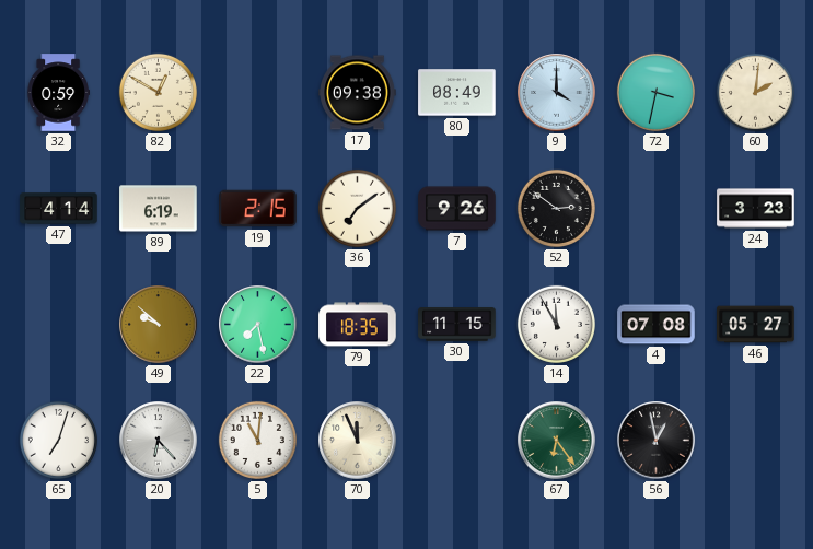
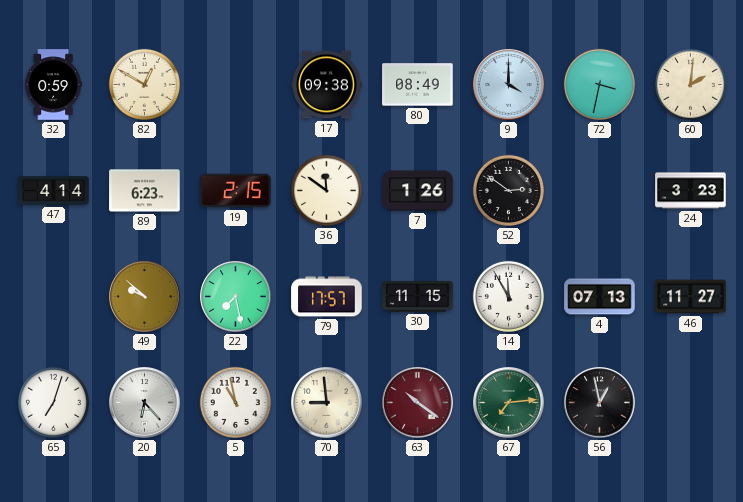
89: 6:19 -> 6:23
36: 7:09 -> 11:51
7: 9:26 -> 1:26
79: 18:35 -> 17:57
4: 07:08 -> 07:13
46: 05:27 -> 11:27
5: 11:01 -> 10:58
70: 11:56 -> 8:59
63: none -> 10:21
67: 6:24 -> 7:14
